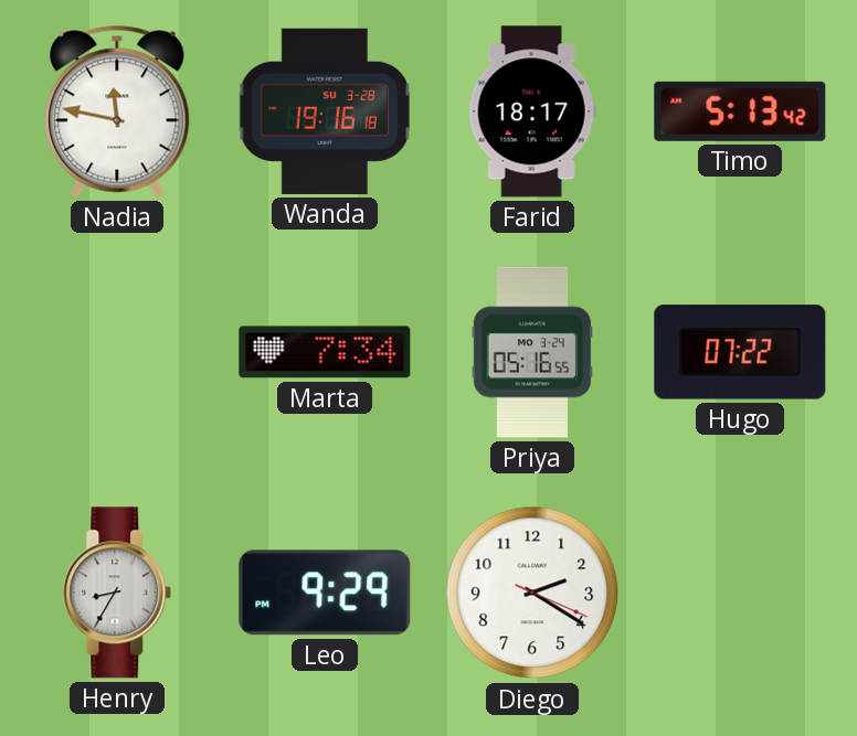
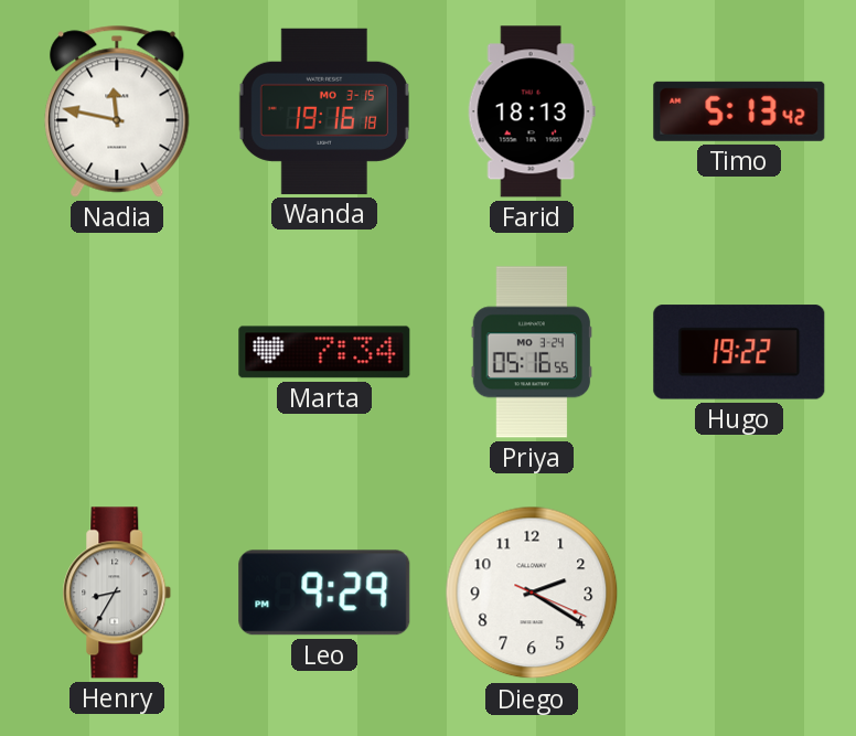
Wanda date: SU 3-28 -> MO 3-15
Farid: 18:17 -> 18:13
Hugo: 07:22 -> 19:22
